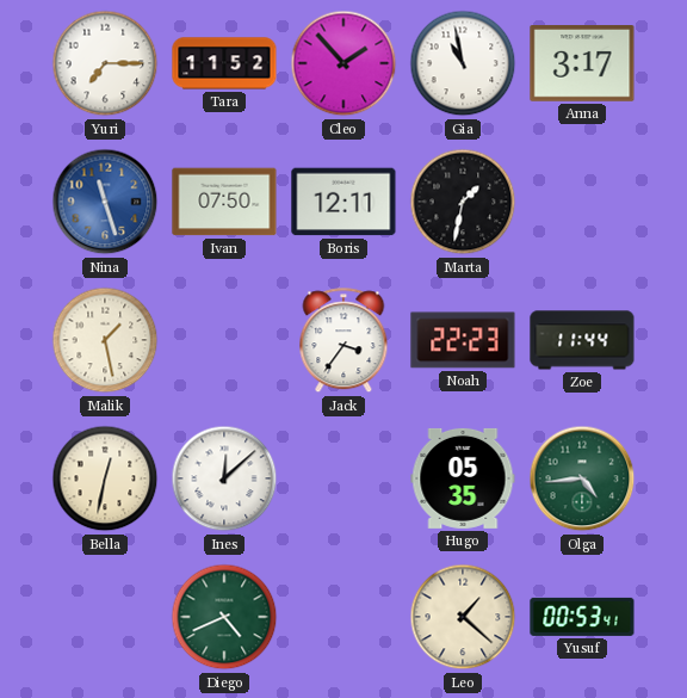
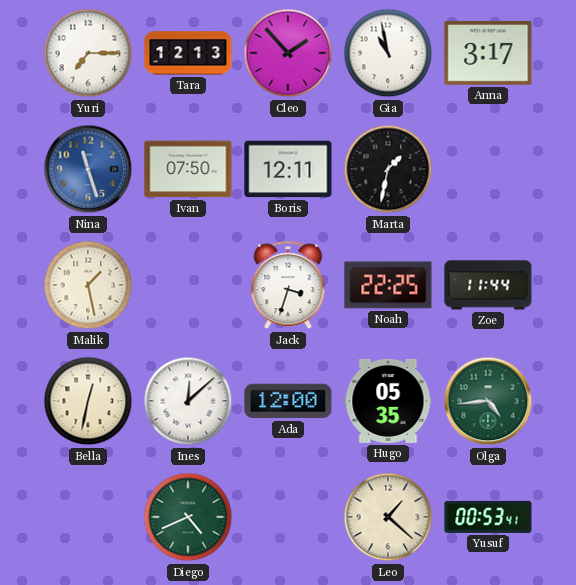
Tara: 11:52 -> 12:13
Jack: 3:36 -> 3:33
Noah: 22:23 -> 22:25
Ada: none -> 12:00
